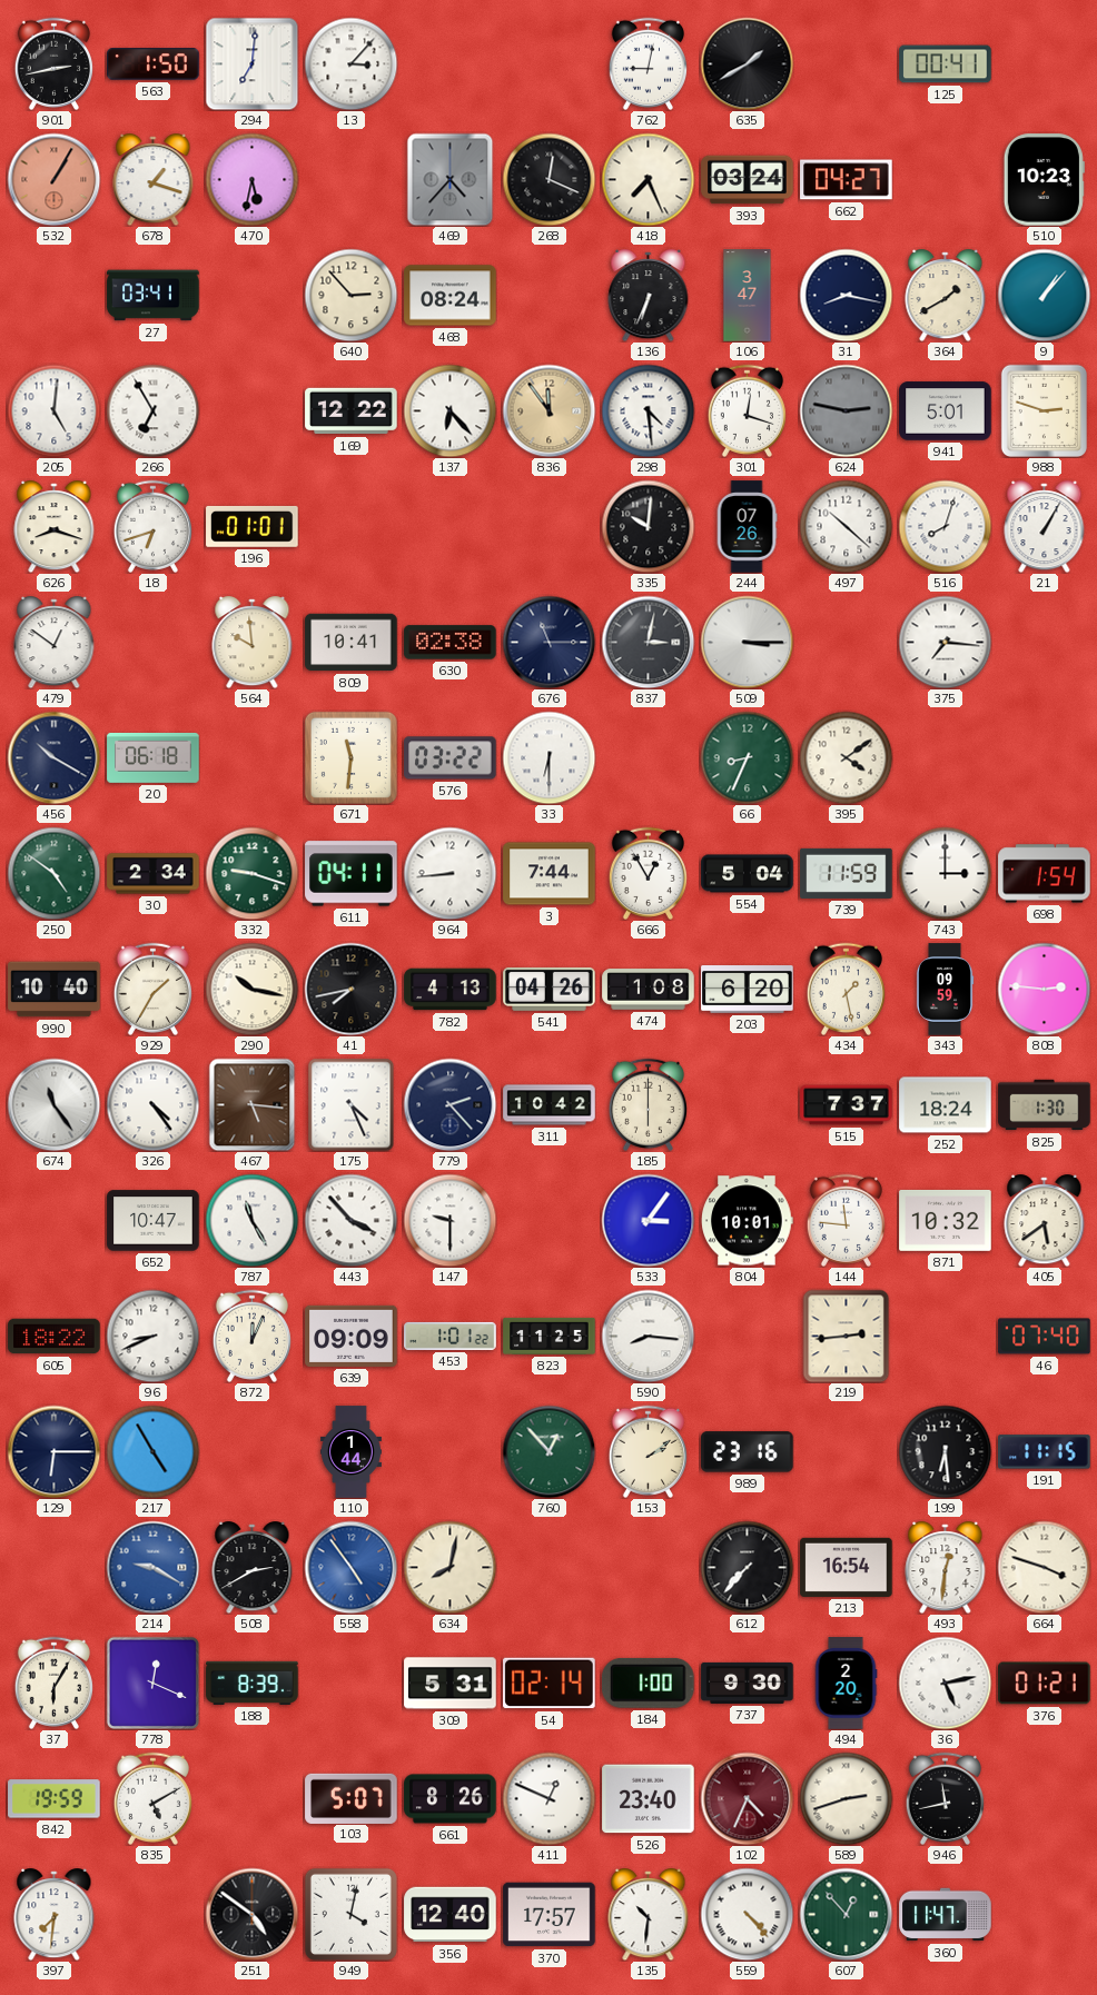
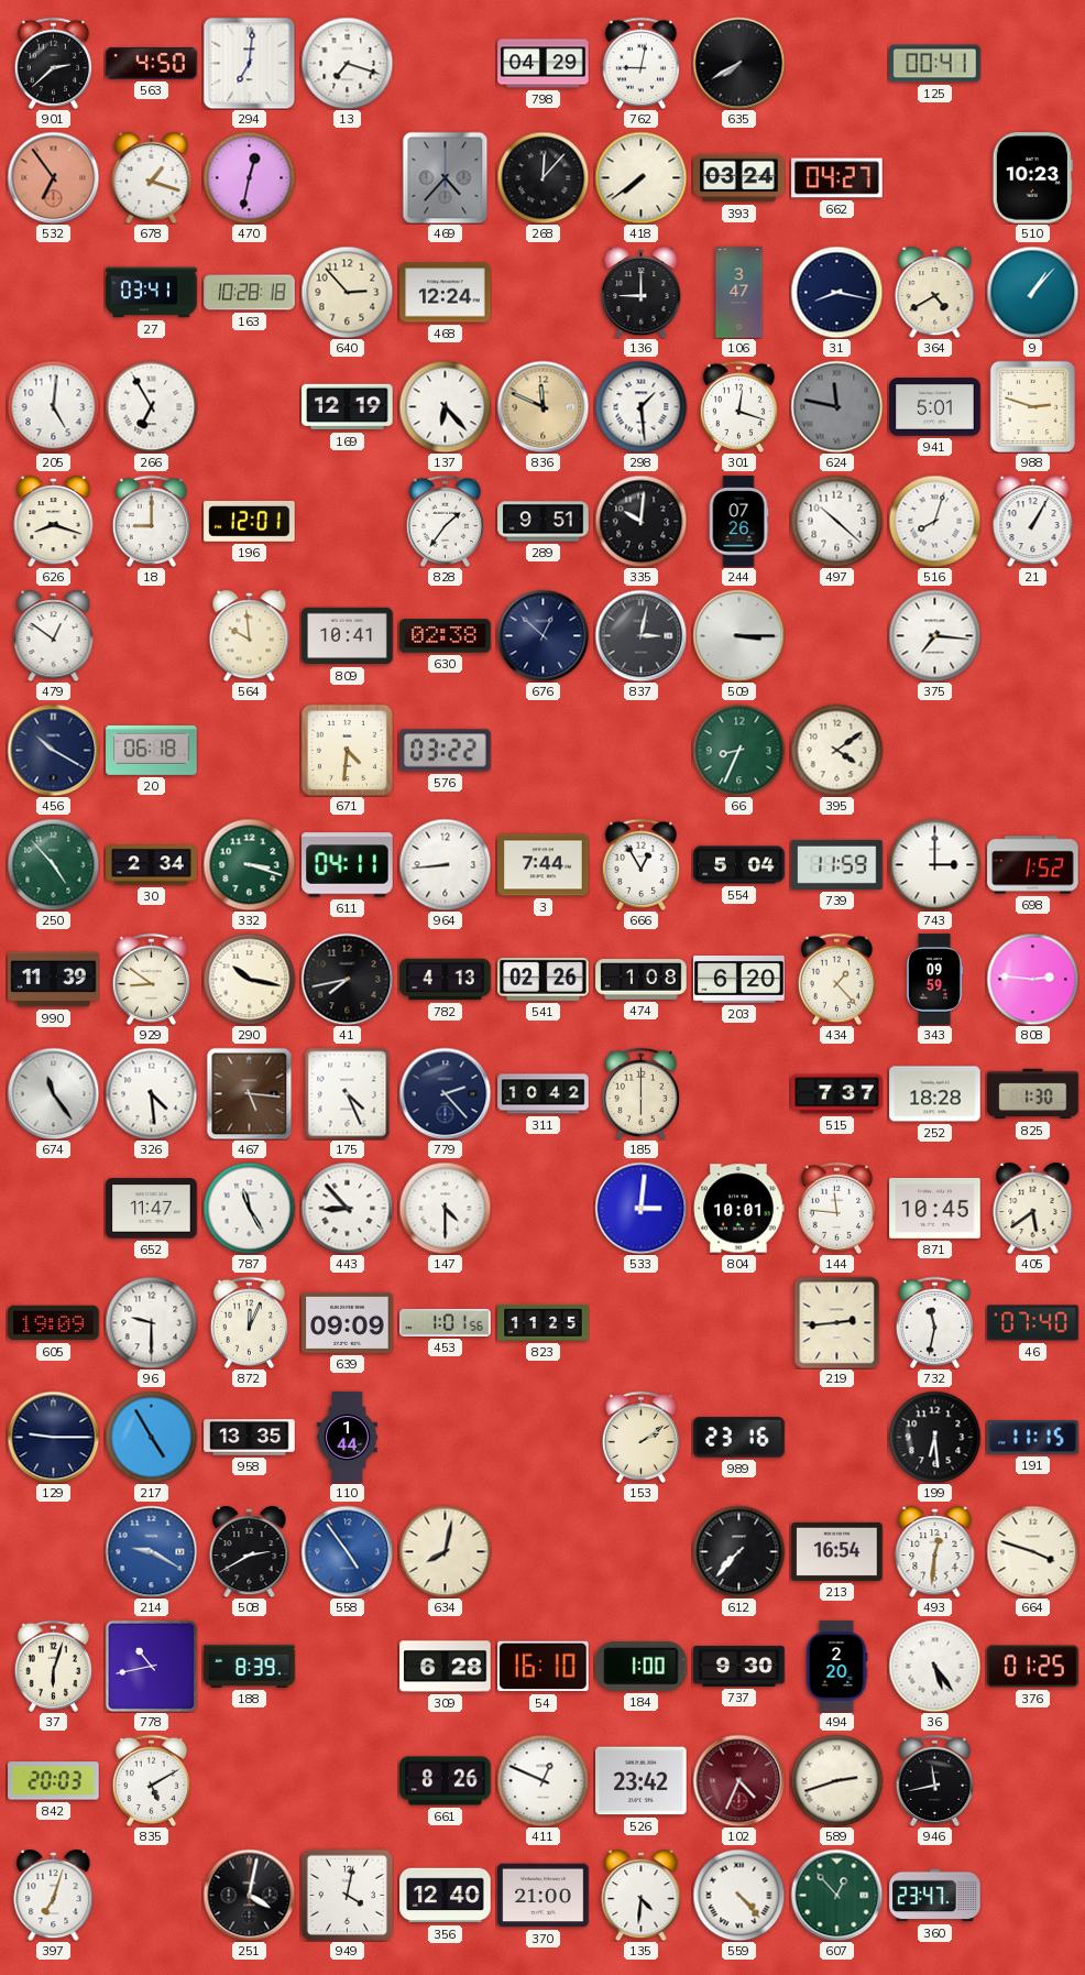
901: 2:43 -> 2:38
563: 1:50 -> 4:50
13: 3:07 -> 7:18
798: none -> 04:29
635: 1:40 -> 7:40
532: 1:05 -> 6:54
470: 5:32 -> 12:32
268: 12:19 -> 12:07
418: 7:26 -> 7:39
163: none -> 10:28
468: 08:24 -> 12:24
136: 6:34 -> 9:00
364: 1:40 -> 4:40
169: 12:22 -> 12:19
836: 11:54 -> 11:49
298: 4:29 -> 1:29
624: 2:47 -> 11:47
18: 6:42 -> 9:00
196: 01:01 -> 12:01
828: none -> 1:36
289: none -> 9:51
676: 11:15 -> 12:52
671: 11:31 -> 4:31
33: 6:30 -> none
250: 4:51 -> 4:53
332: 9:18 -> 3:18
698: 1:54 -> 1:52
990: 10:40 -> 11:39
929: 1:35 -> 8:51
541: 04:26 -> 02:26
434: 1:28 -> 1:23
326: 4:24 -> 4:29
252: 18:24 -> 18:28
652: 10:47 -> 11:47
443: 3:53 -> 8:53
147: 9:30 -> 4:30
533: 3:06 -> 3:01
871: 10:32 -> 10:45
605: 18:22 -> 19:09
96: 8:41 -> 9:30
453: 1:01:22 -> 1:01:56
590: 8:16 -> none
732: none -> 11:32
129: 6:15 -> 9:15
958: none -> 13:35
760: 12:53 -> none
37: 6:05 -> 6:03
778: 12:19 -> 10:43
309: 5:31 -> 6:28
54: 02:14 -> 16:10
36: 5:13 -> 5:24
376: 01:21 -> 01:25
842: 19:59 -> 20:03
103: 5:07 -> none
526: 23:40 -> 23:42
397: 7:31 -> 7:03
251: 4:51 -> 4:02
370: 17:57 -> 21:00
135: 10:31 -> 4:31
360: 11:47 -> 23:47
